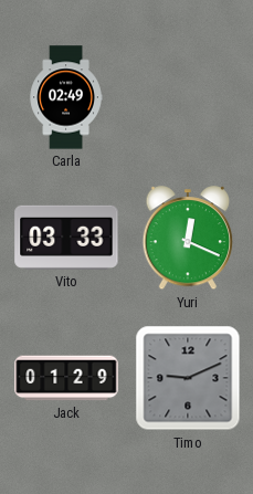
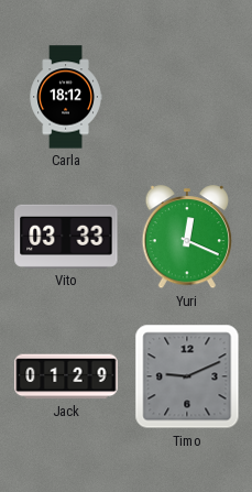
Carla: 02:49 -> 18:12
